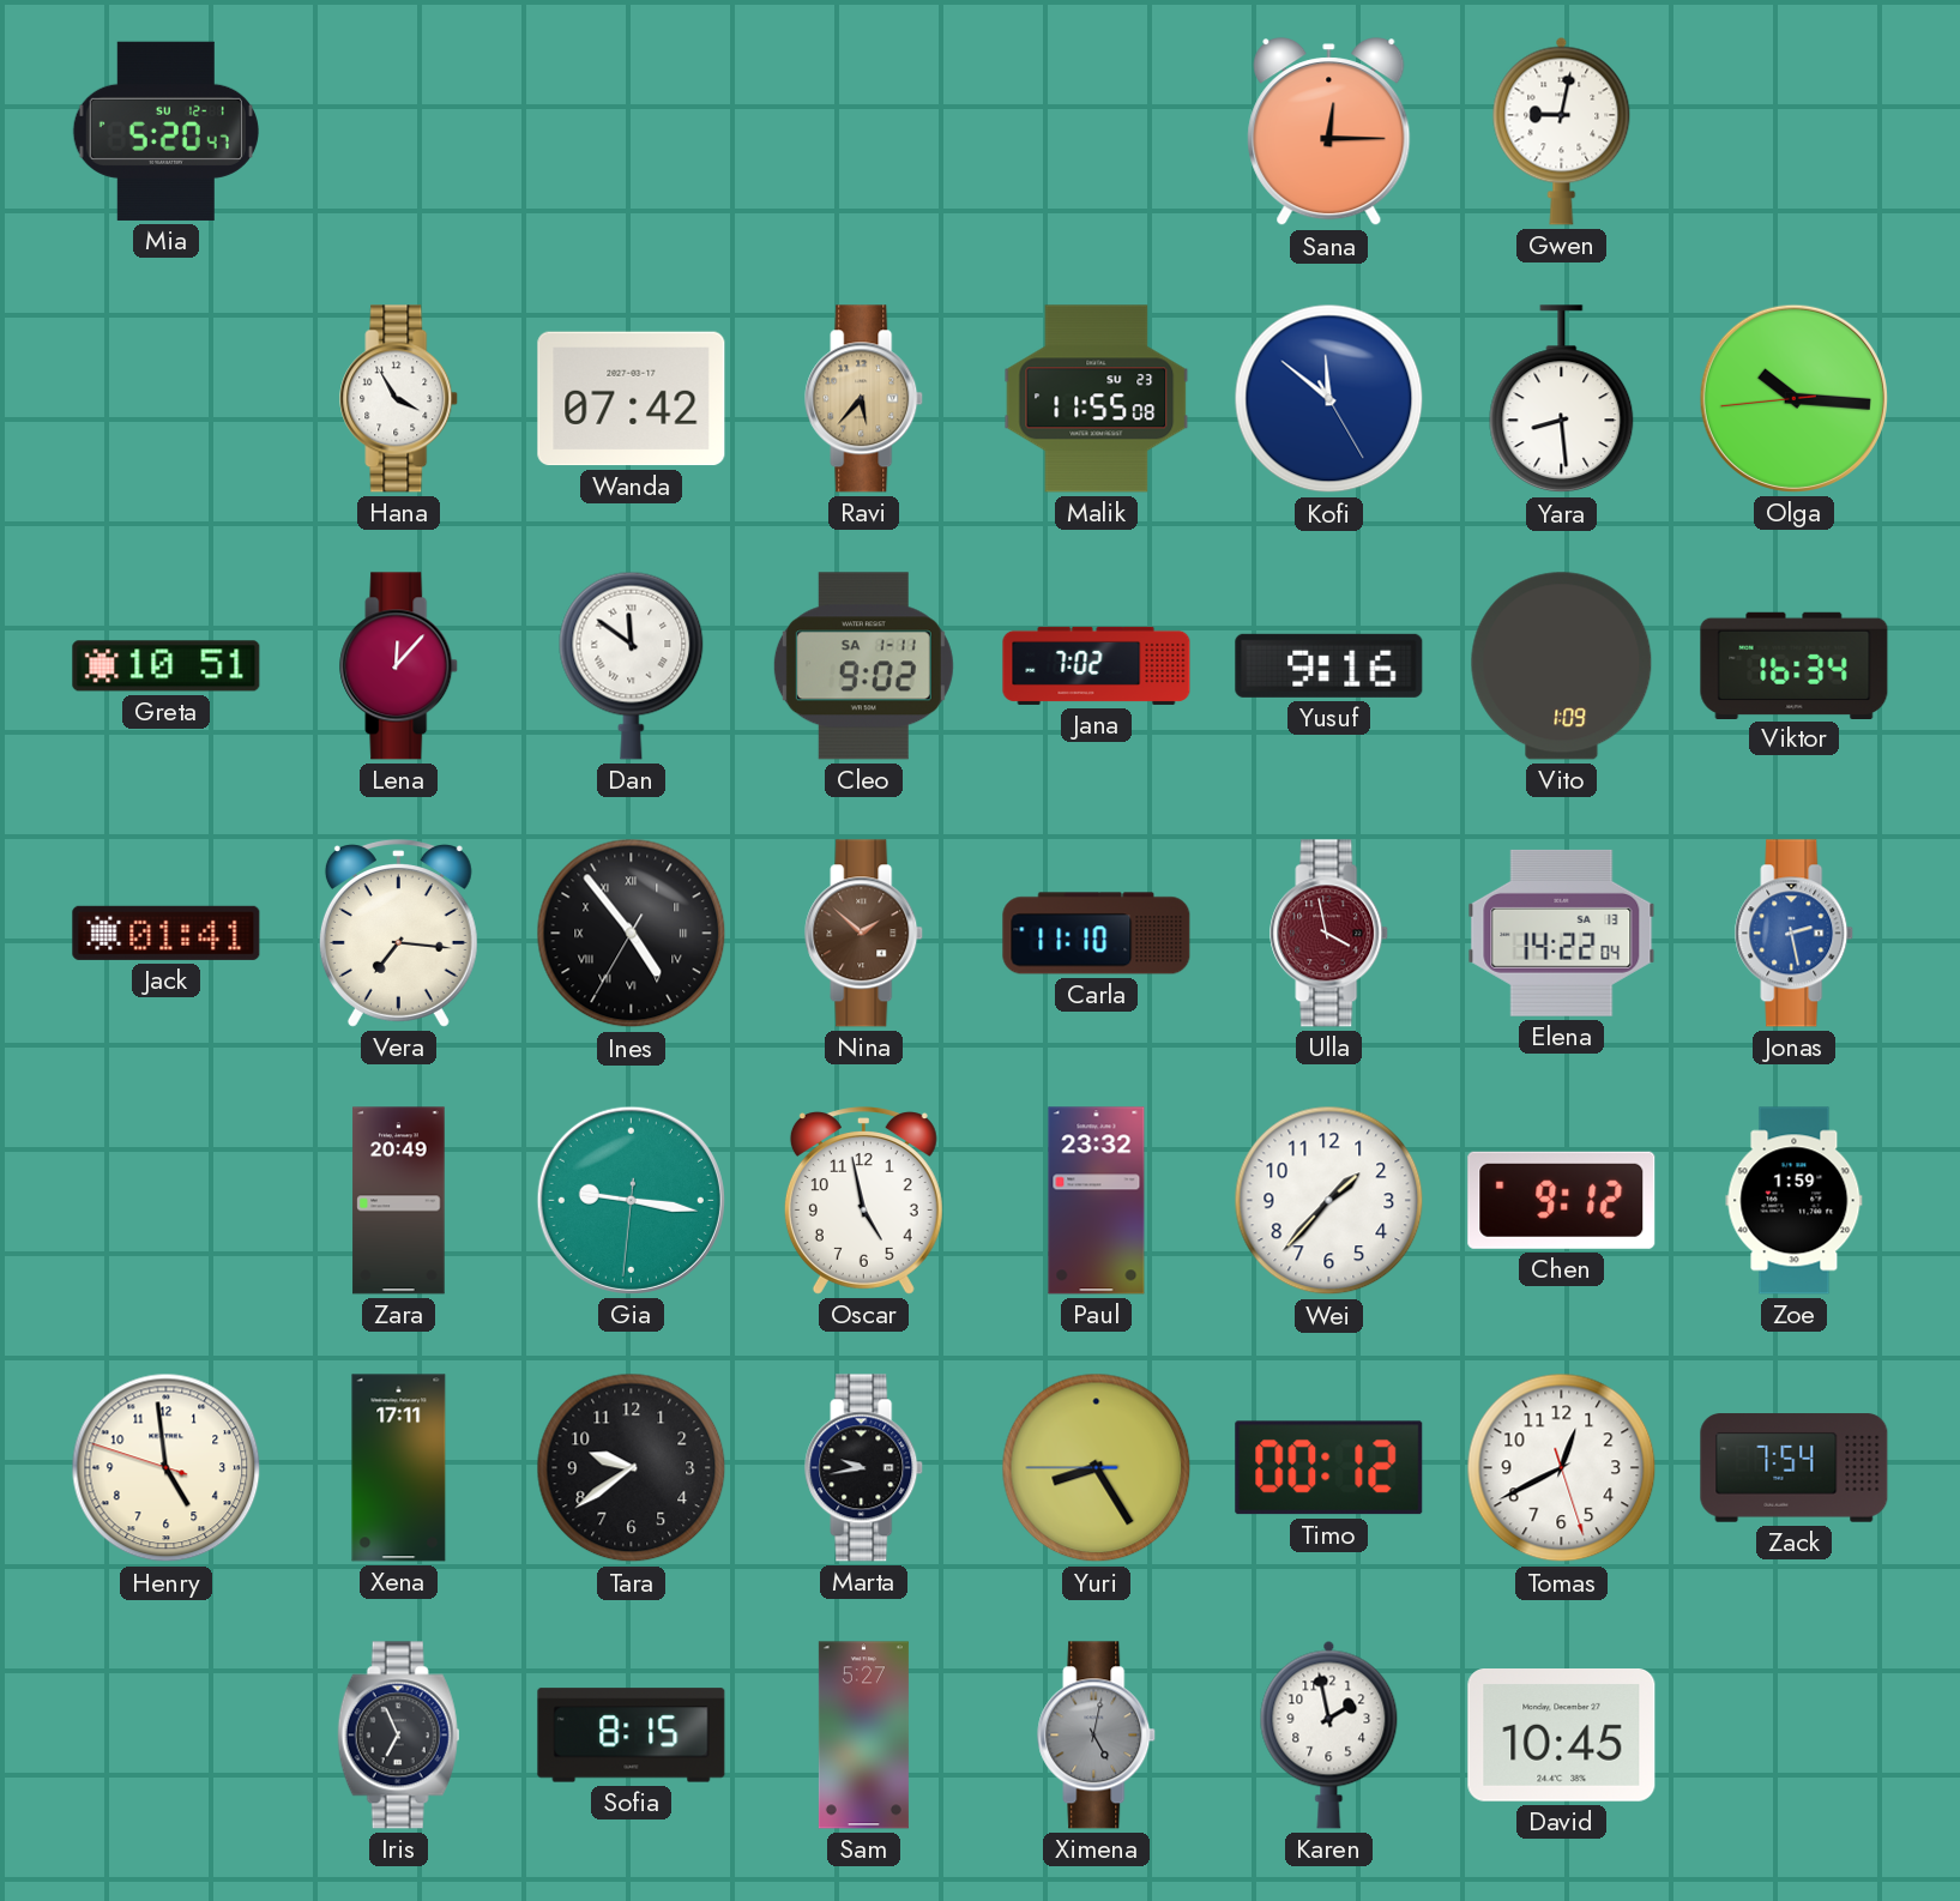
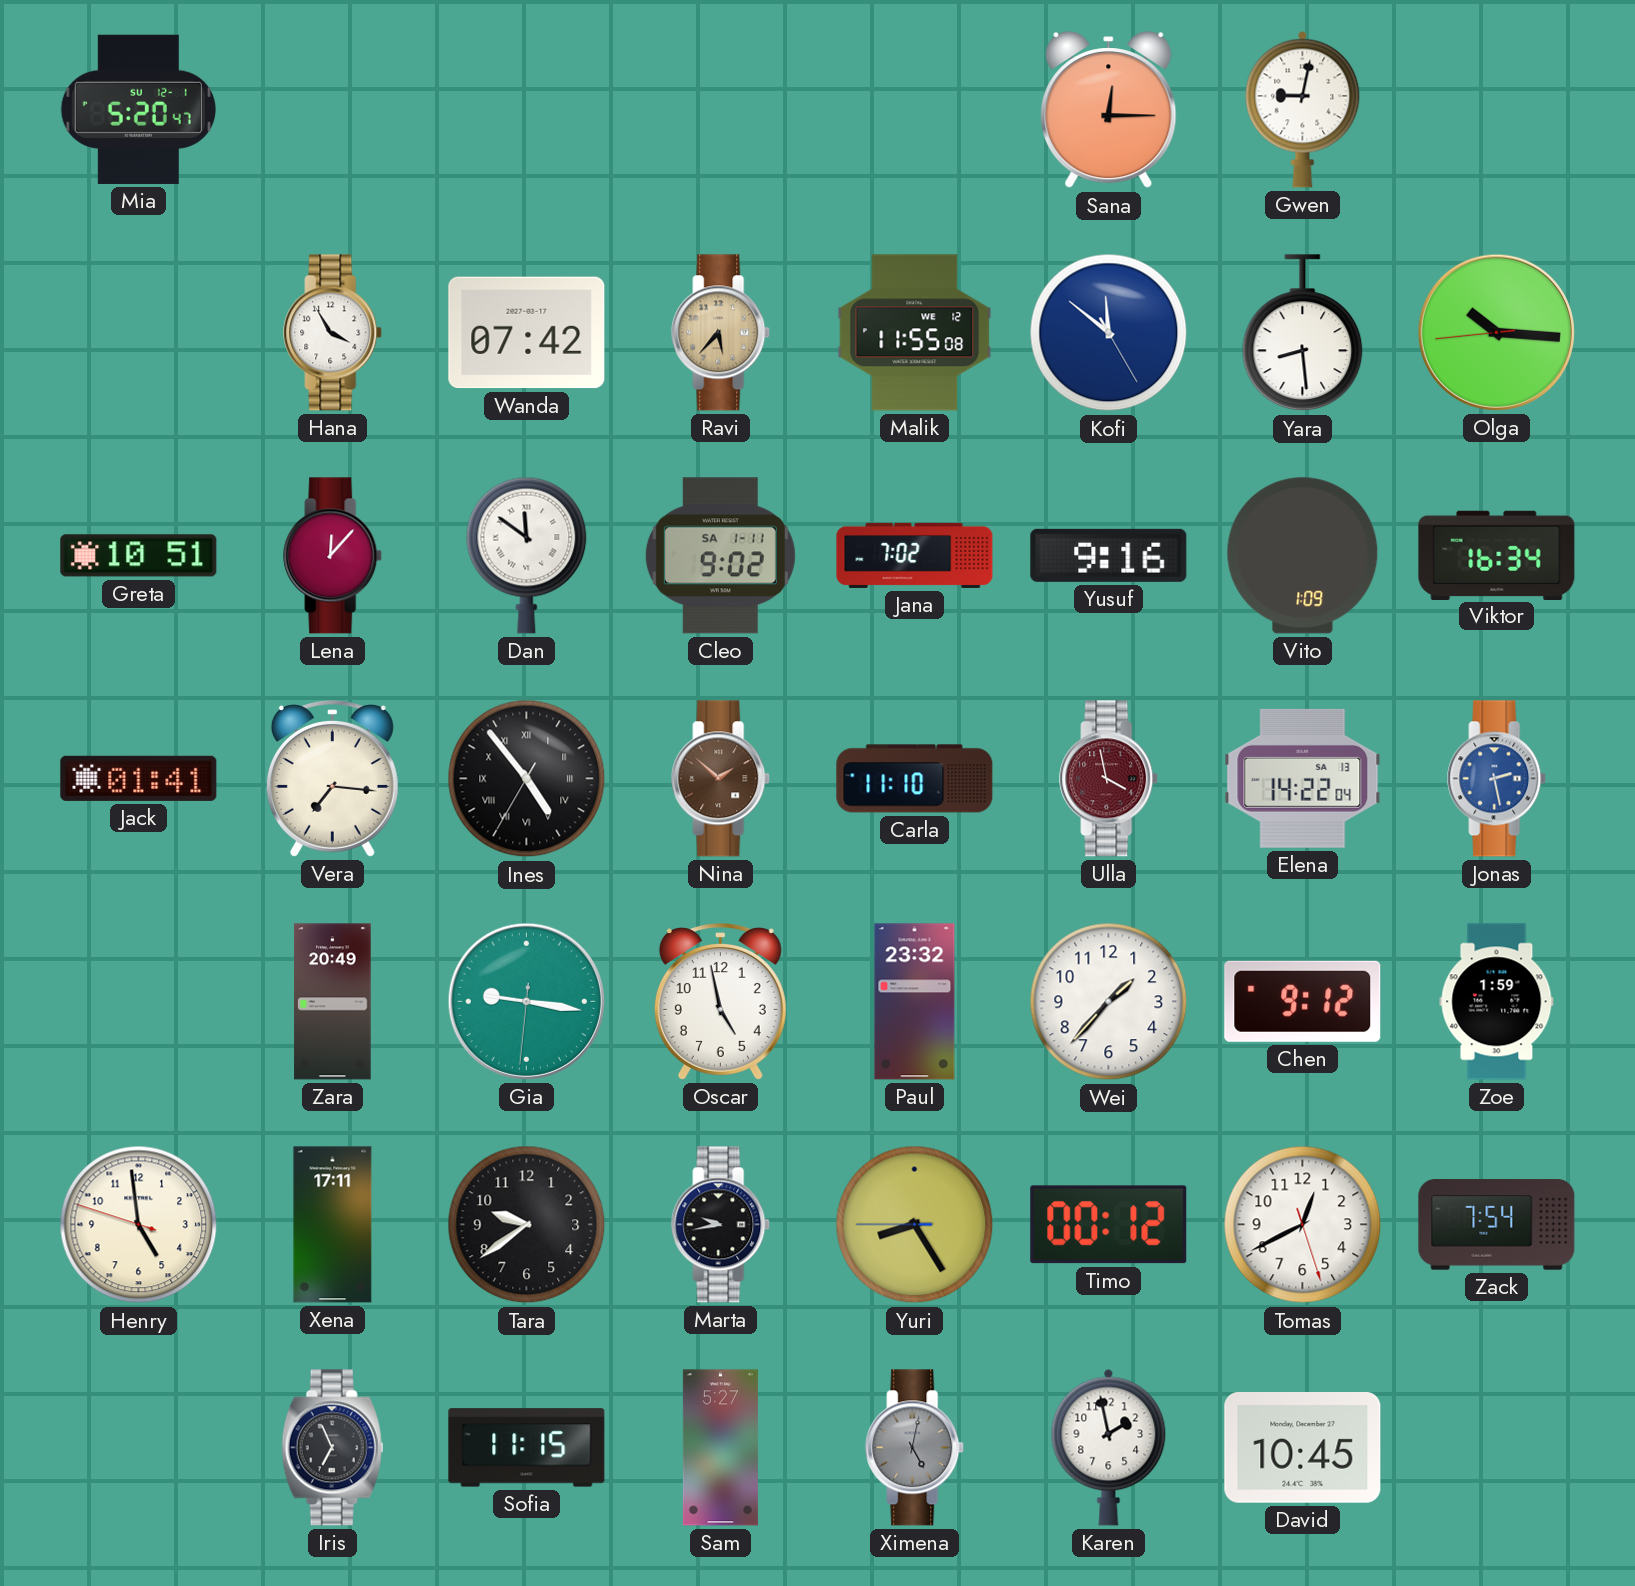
Malik date: SU 23 -> WE 12
Sofia: 8:15 -> 11:15
